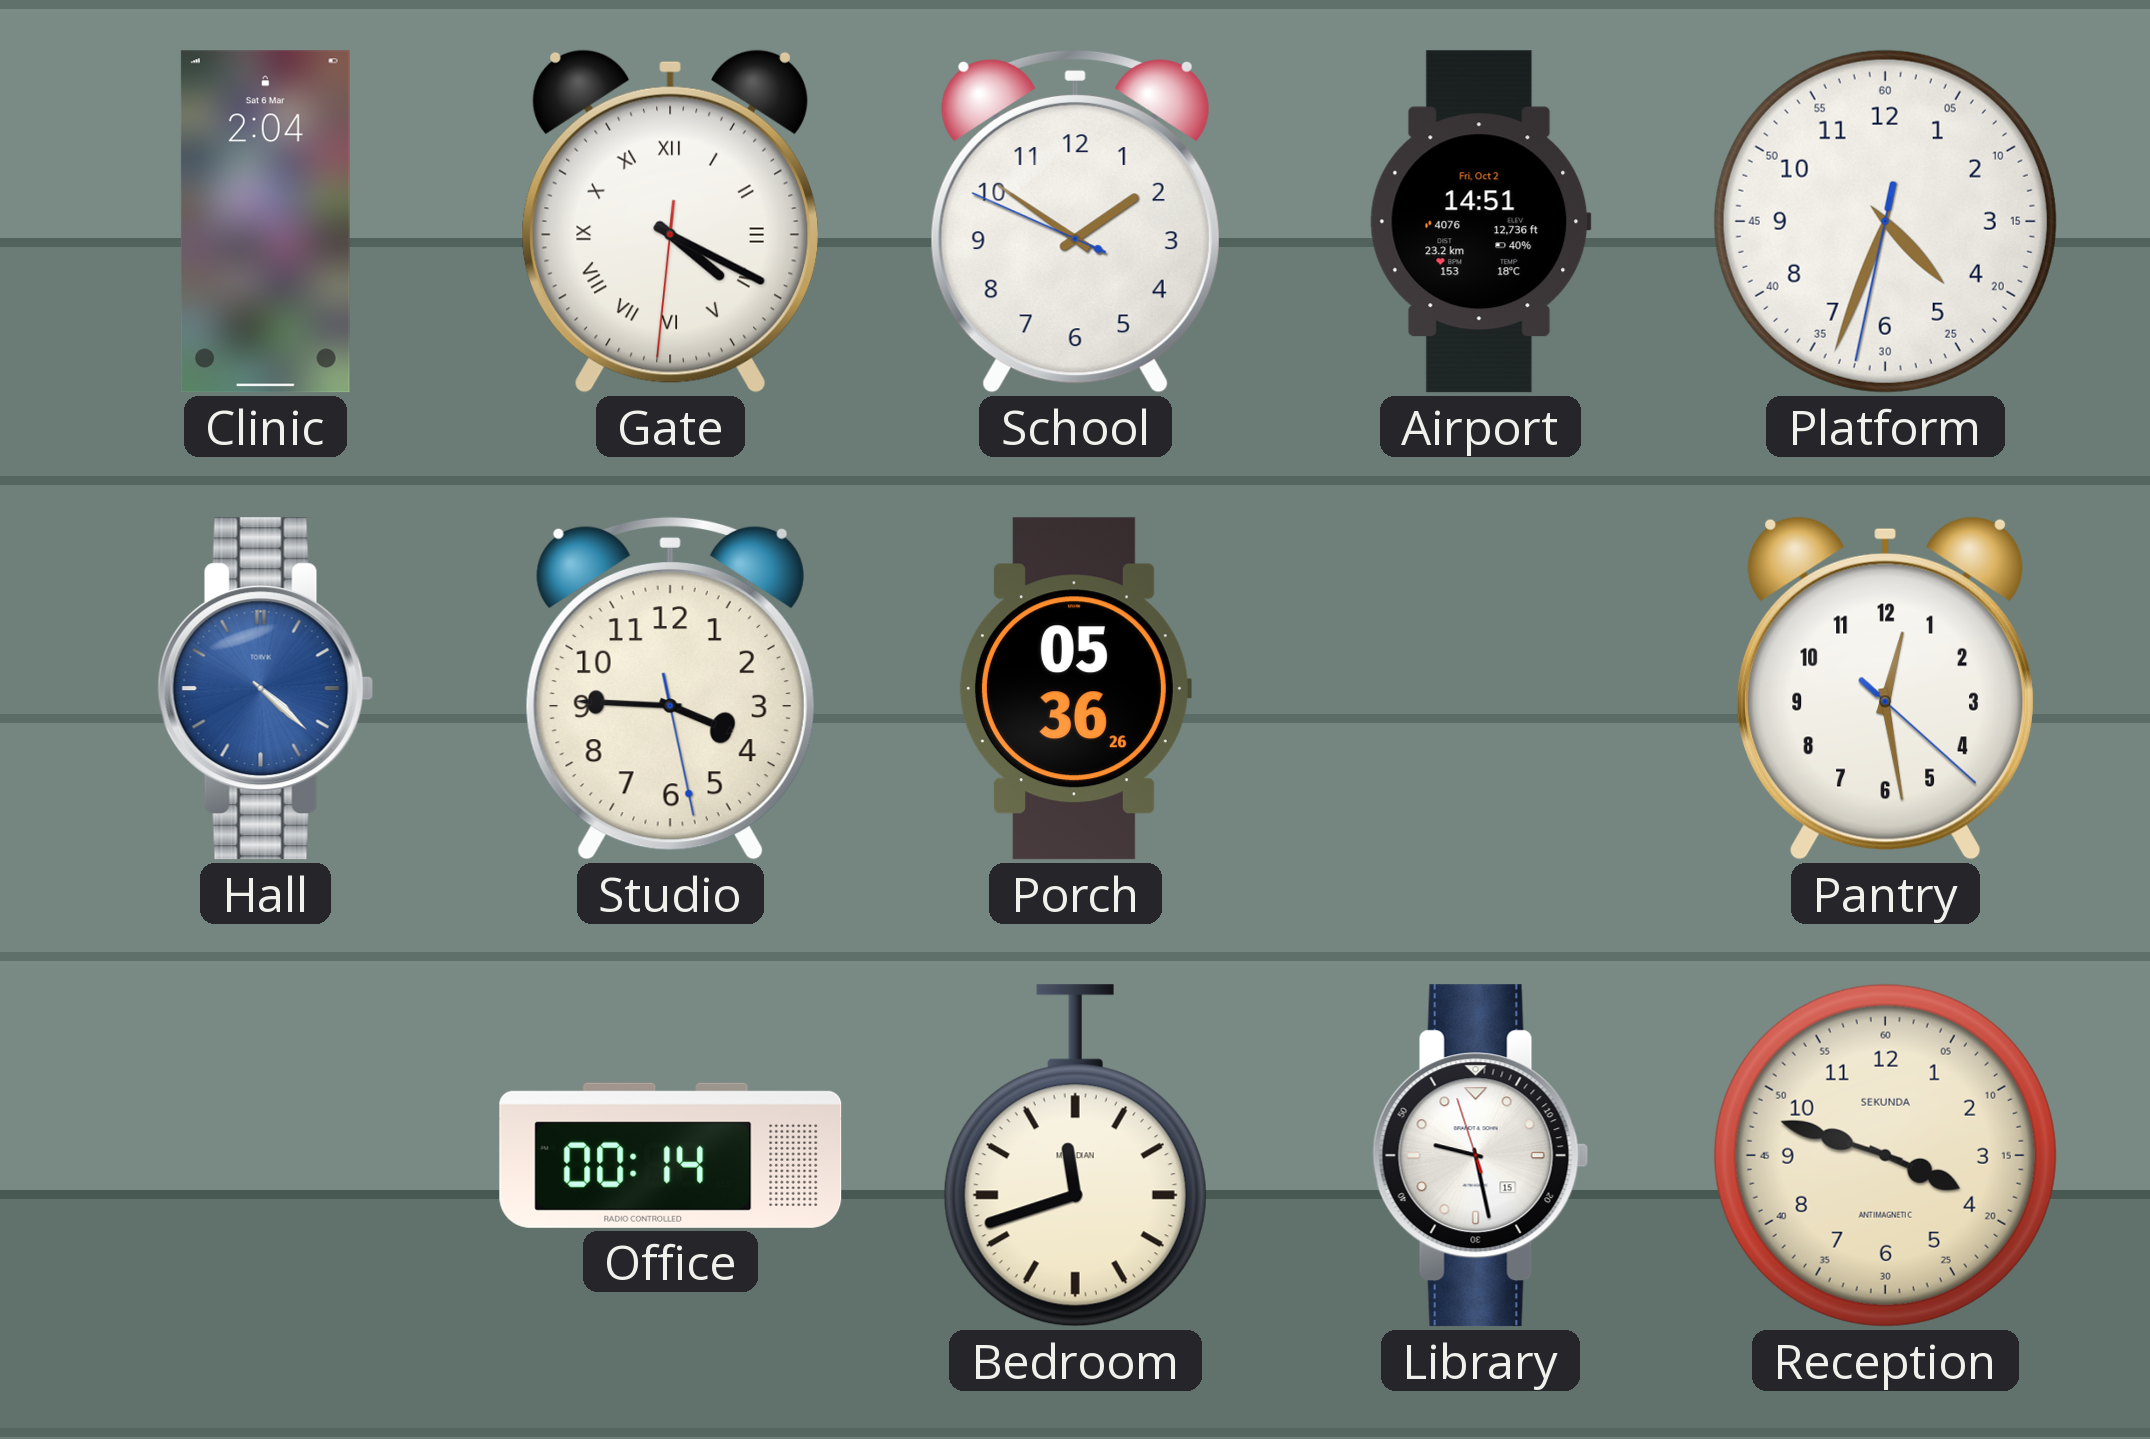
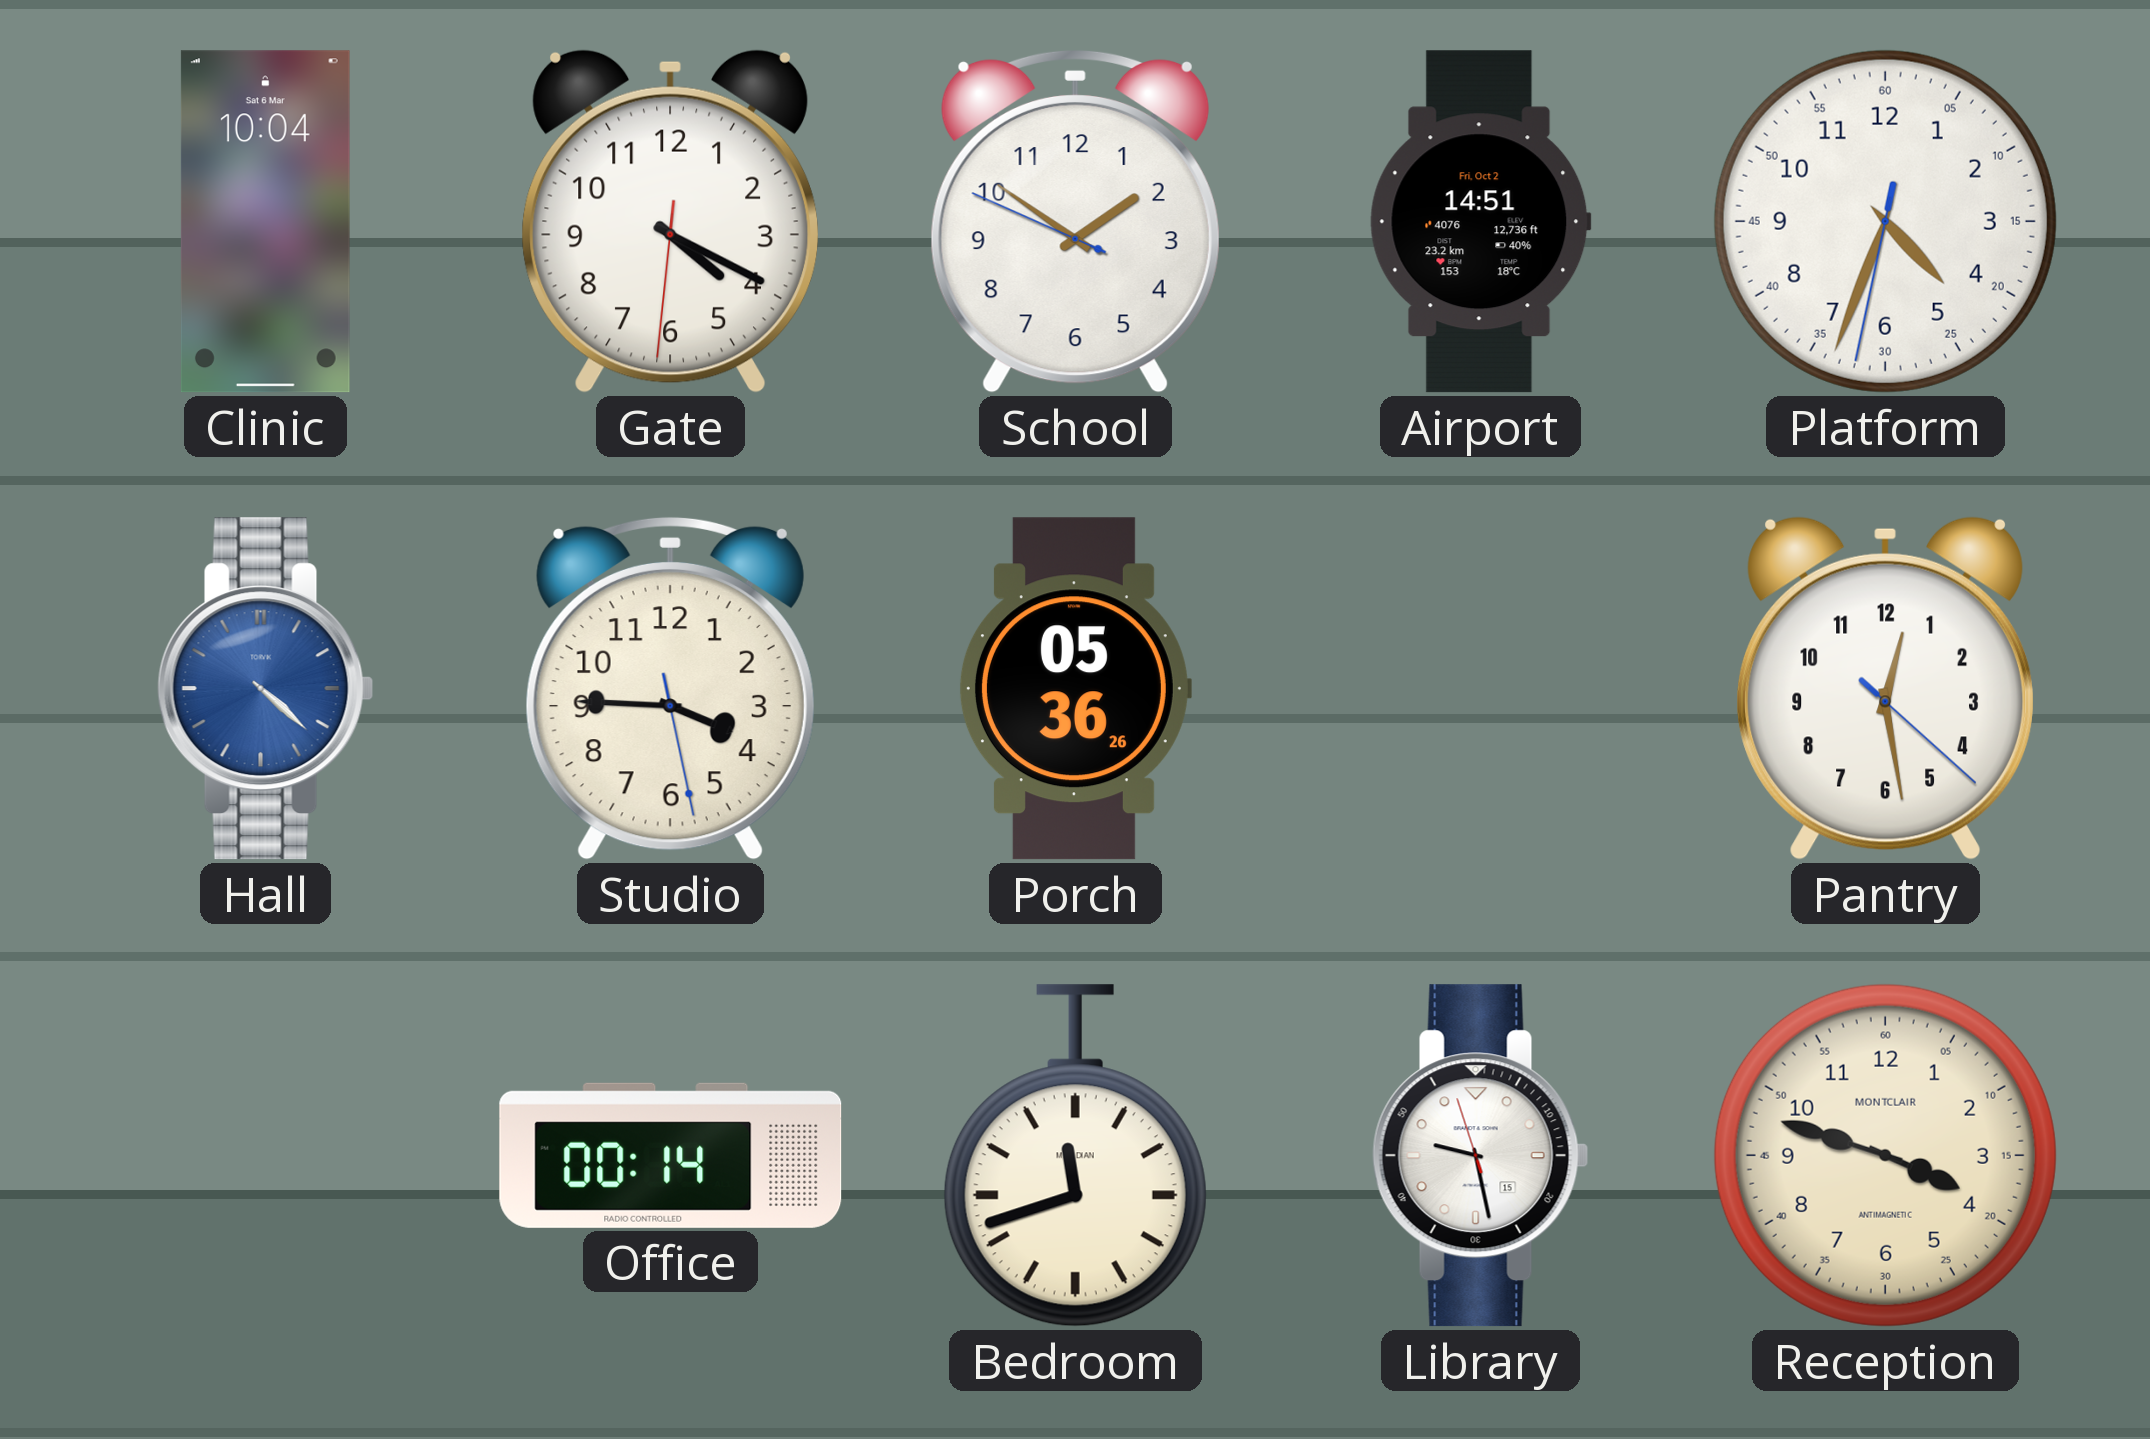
Clinic: 2:04 -> 10:04
Gate numerals: Roman -> Arabic
Reception brand: SEKUNDA -> MONTCLAIR
